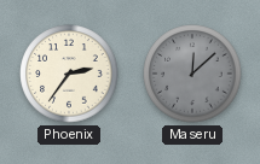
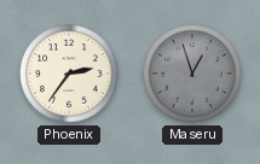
Maseru: 12:08 -> 12:57
